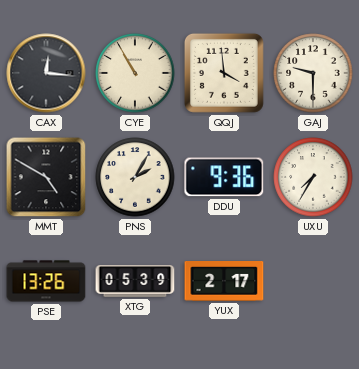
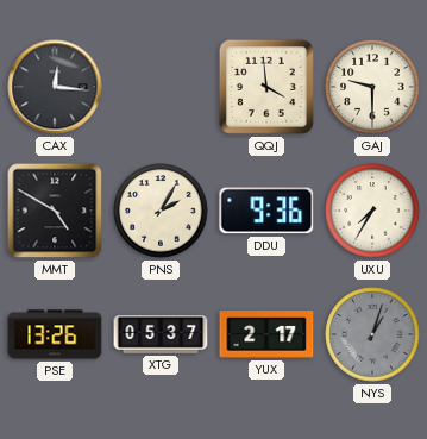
CYE: 10:55 -> none
XTG: 05:39 -> 05:37
NYS: none -> 1:03
